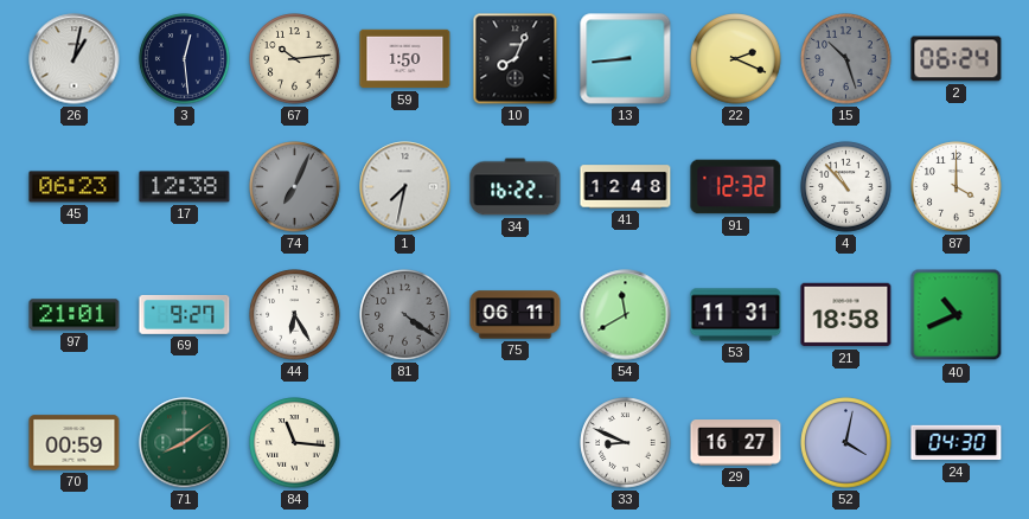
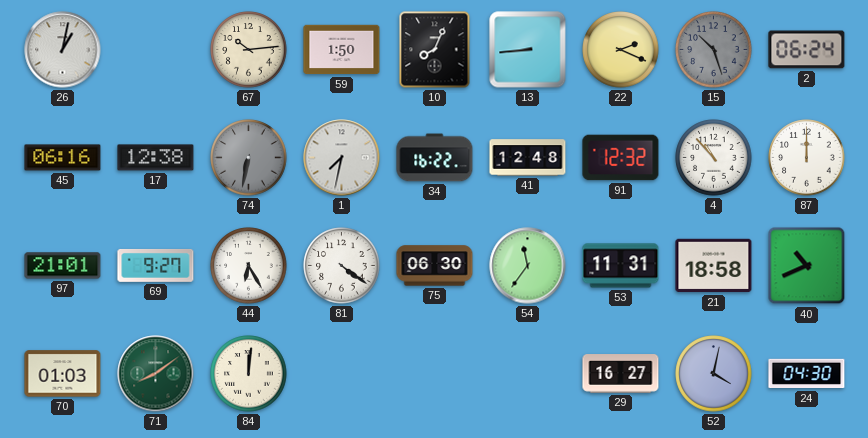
3: 12:29 -> none
45: 06:23 -> 06:16
74: 7:04 -> 6:32
87: 4:00 -> 12:00
81 dial: grey -> white
75: 06:11 -> 06:30
54: 11:40 -> 11:36
70: 00:59 -> 01:03
84: 11:16 -> 12:01
33: 8:49 -> none
